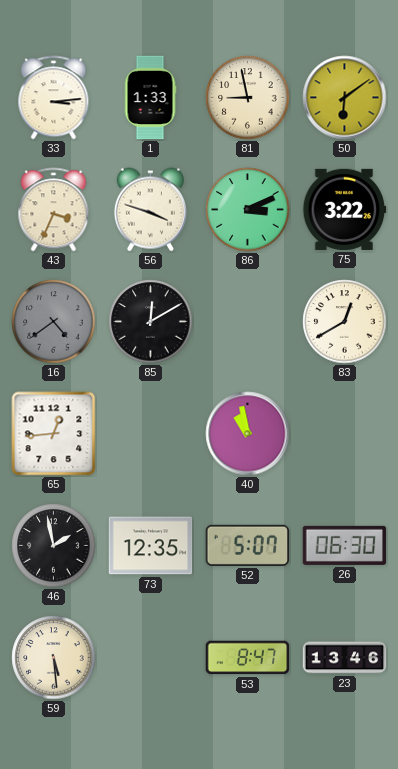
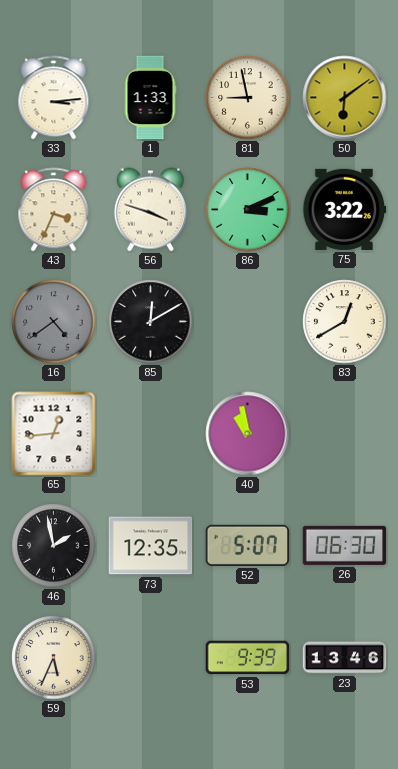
59: 5:29 -> 5:34
53: 8:47 -> 9:39
